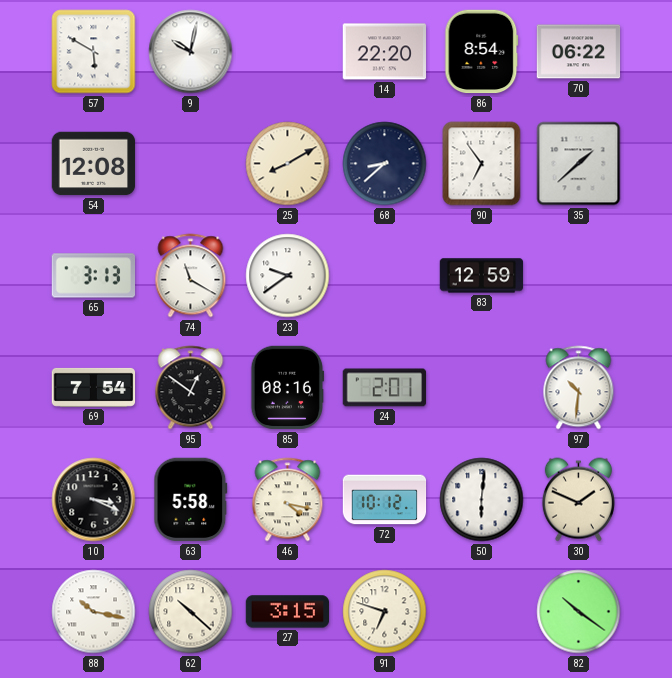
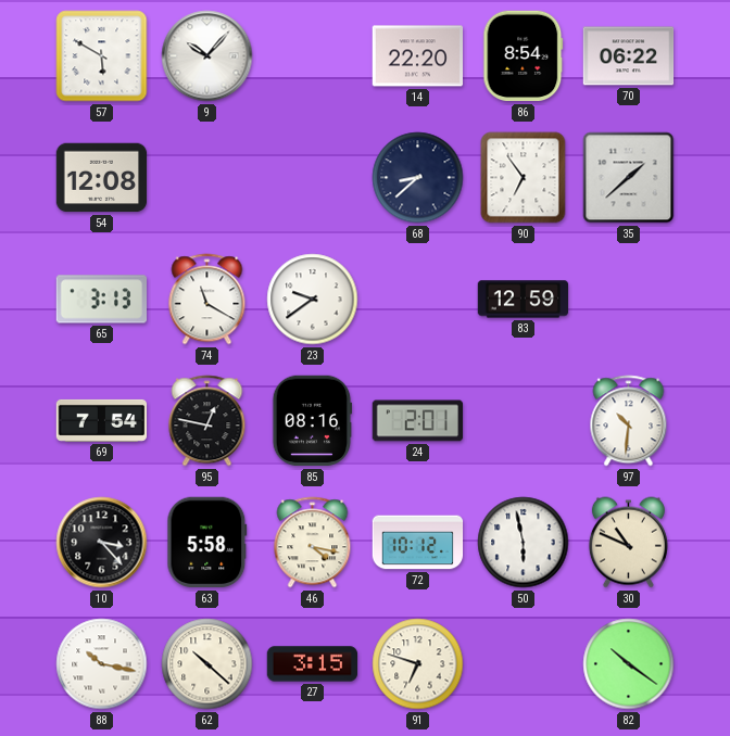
9: 10:02 -> 10:07
25: 8:10 -> none
95: 12:51 -> 12:47
10: 3:19 -> 3:23
50: 6:01 -> 5:58
30: 1:49 -> 10:49
